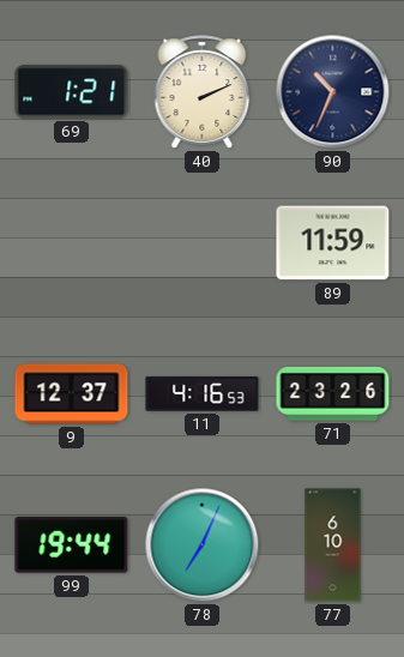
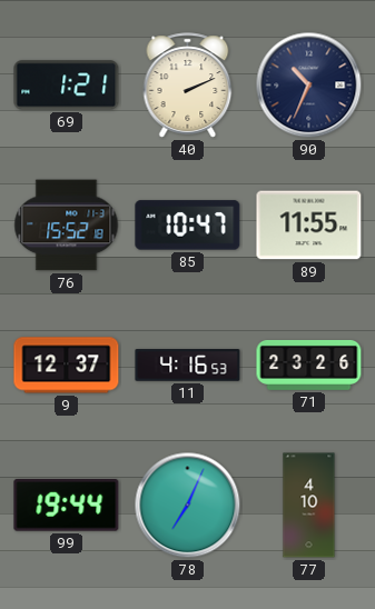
76: none -> 15:52
85: none -> 10:47
89: 11:59 -> 11:55
77: 6:10 -> 4:10
